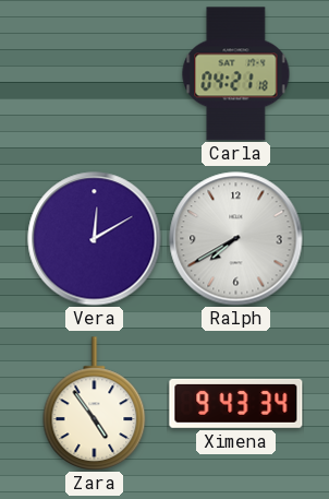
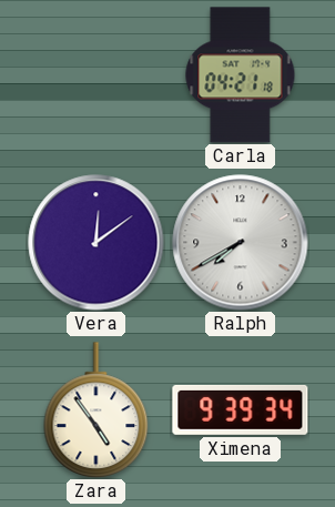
Vera: 12:10 -> 12:09
Ximena: 9:43 -> 9:39
